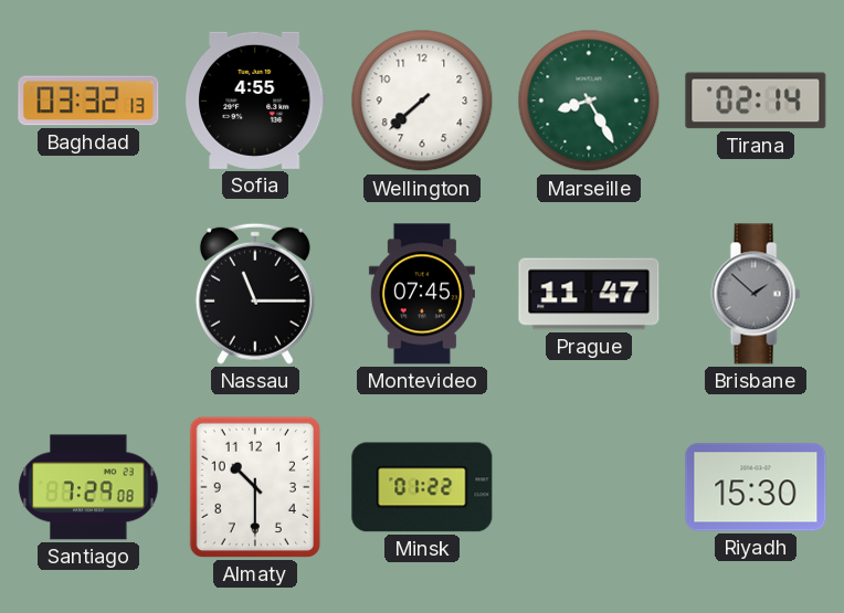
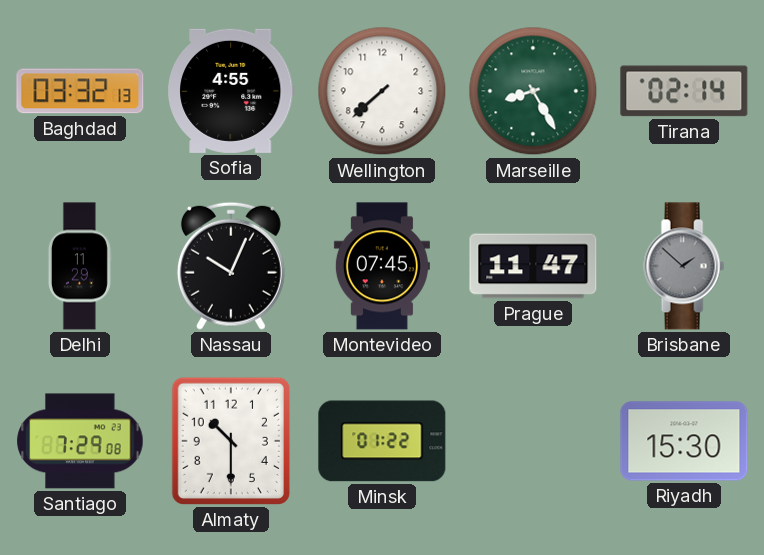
Delhi: none -> 11:29
Nassau: 11:15 -> 10:04
